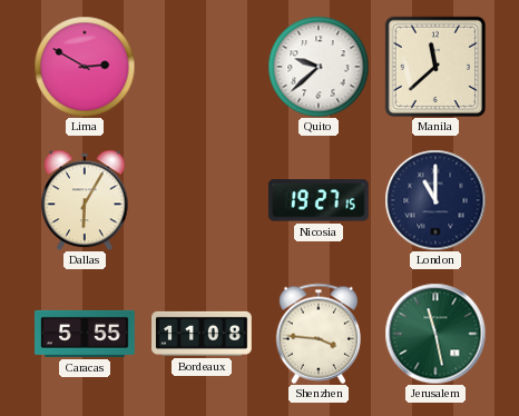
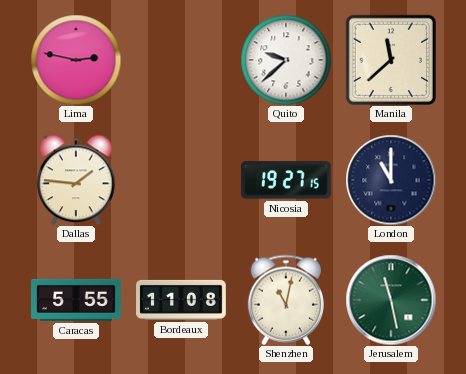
Lima: 2:50 -> 2:47
Dallas: 6:05 -> 1:46
Shenzhen: 3:46 -> 11:02
